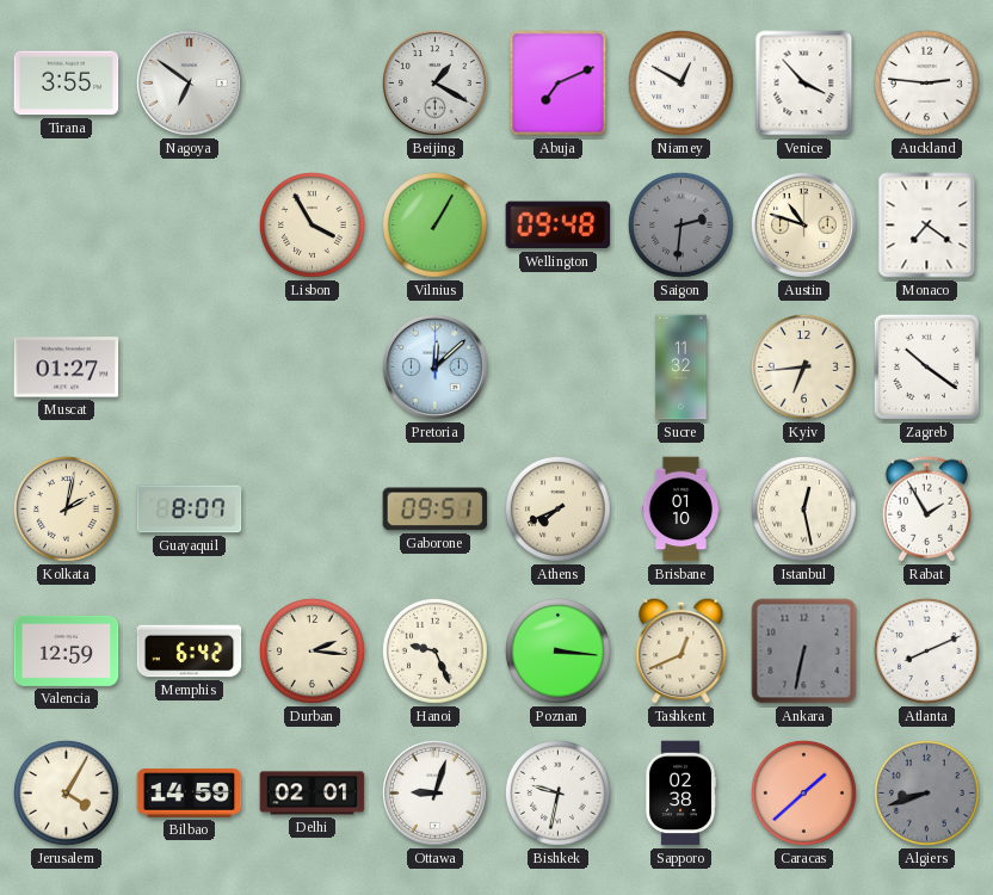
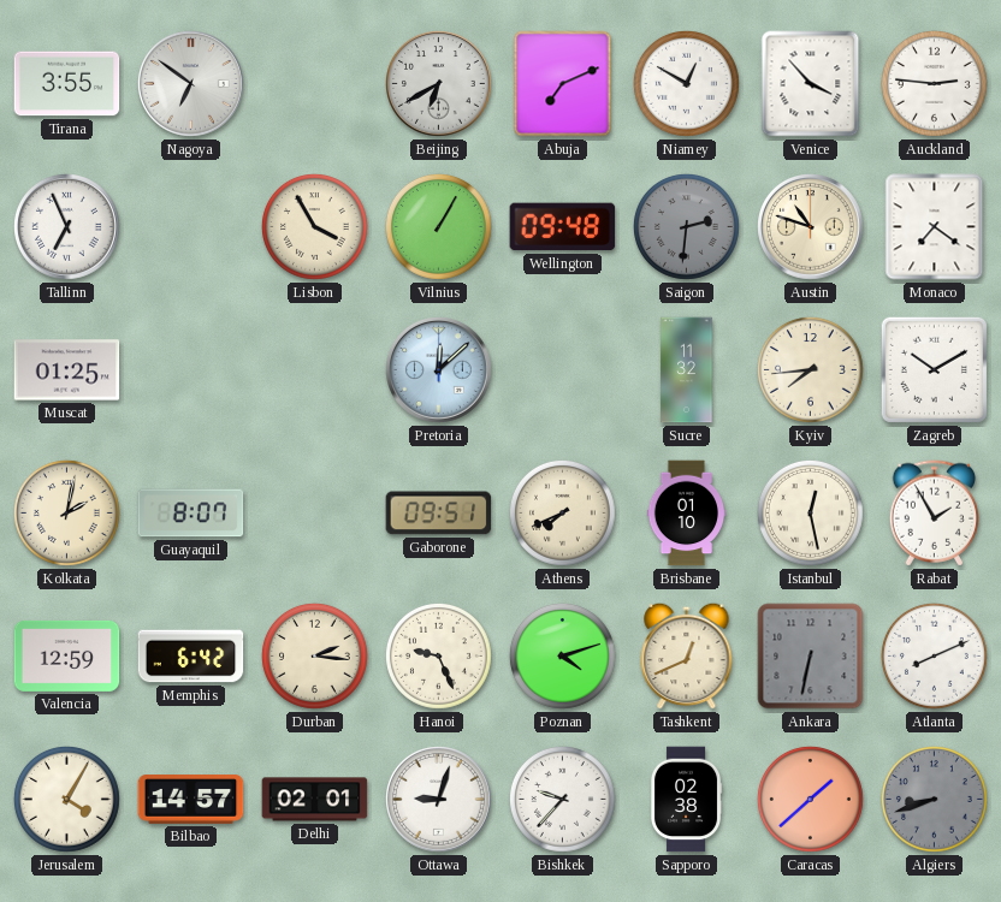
Beijing: 1:20 -> 6:40
Tallinn: none -> 6:56
Muscat: 01:27 -> 01:25
Kyiv: 6:44 -> 7:44
Zagreb: 10:21 -> 10:10
Poznan: 3:16 -> 4:12
Bilbao: 14:59 -> 14:57
Bishkek: 9:32 -> 9:37
